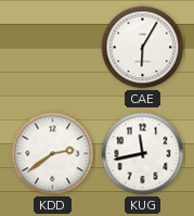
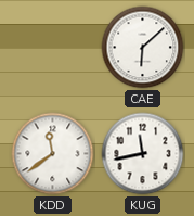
CAE: 6:05 -> 6:08
KDD: 2:39 -> 11:39
